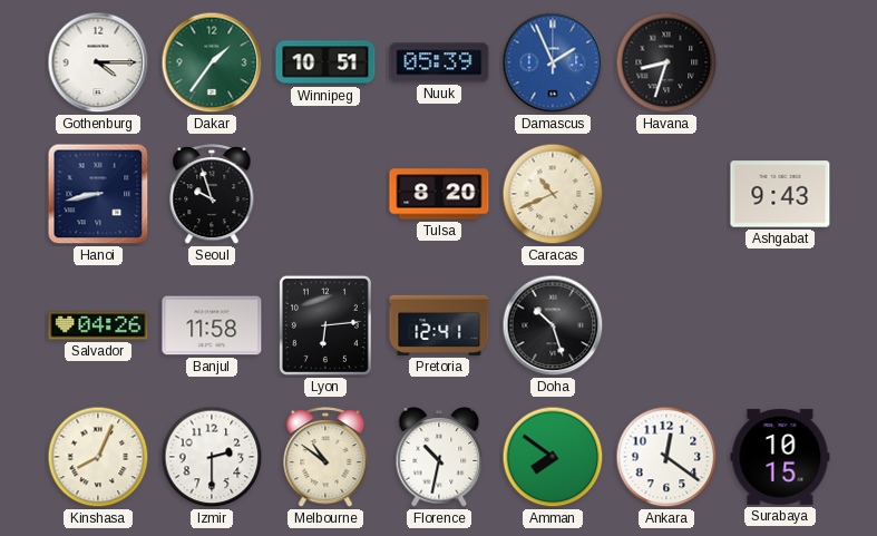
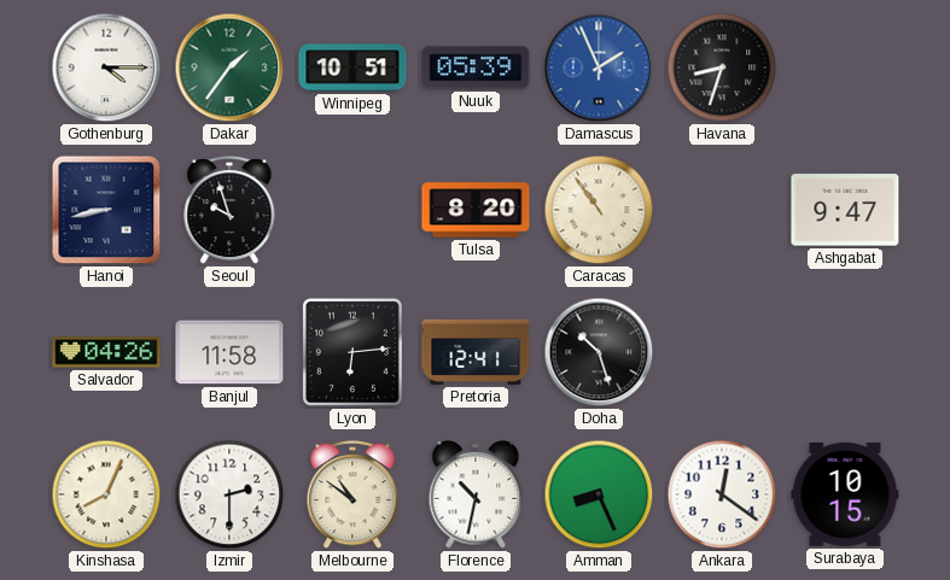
Caracas: 10:41 -> 10:54
Ashgabat: 9:43 -> 9:47
Amman: 7:51 -> 8:26
